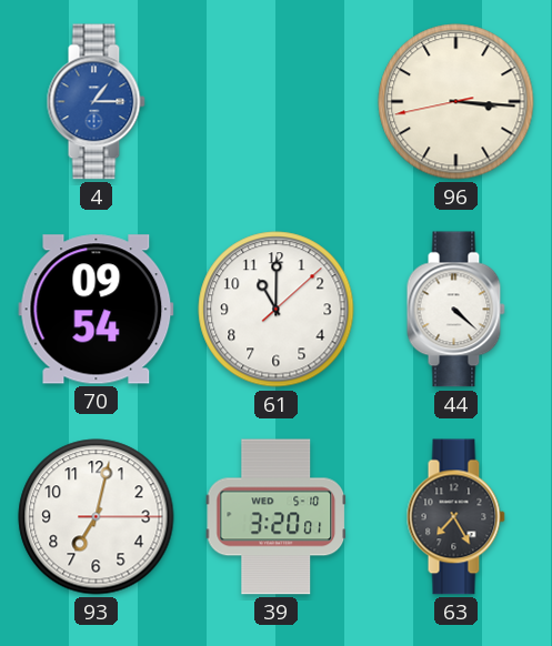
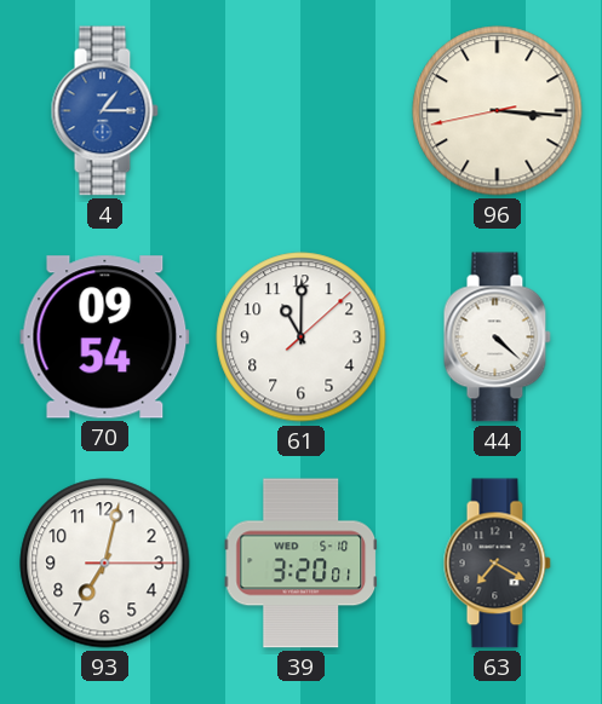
63: 7:25 -> 7:20
